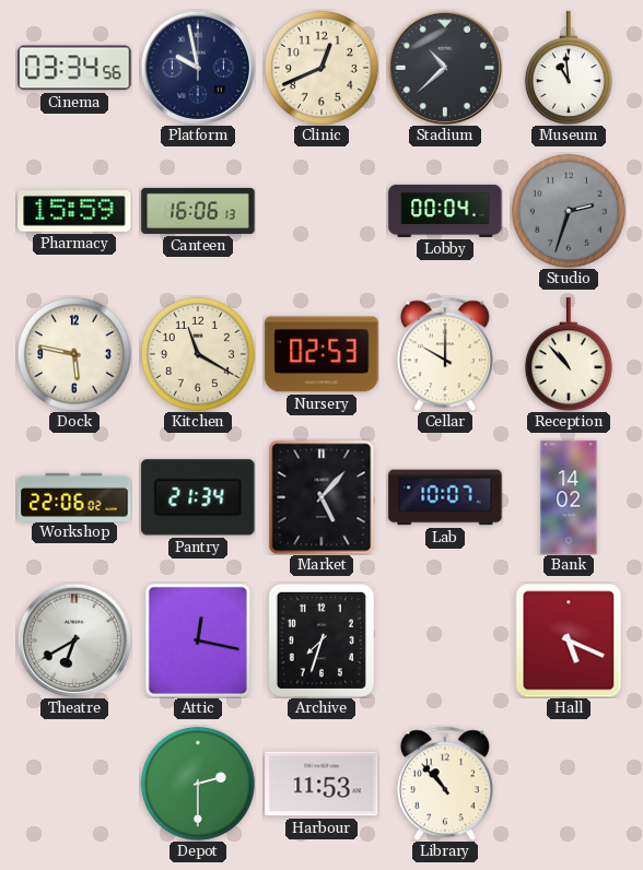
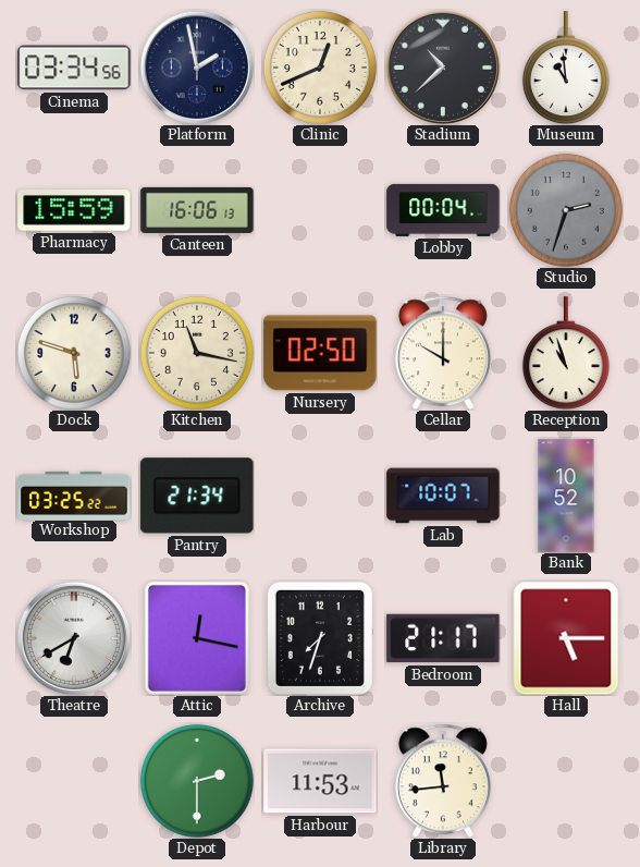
Platform: 9:58 -> 1:58
Dock: 5:47 -> 5:48
Kitchen: 11:20 -> 11:17
Nursery: 02:53 -> 02:50
Reception: 10:53 -> 10:57
Workshop: 22:06 -> 03:25
Market: 5:07 -> none
Bank: 14:02 -> 10:52
Bedroom: none -> 21:17
Hall: 5:19 -> 5:15
Library: 10:53 -> 11:44
